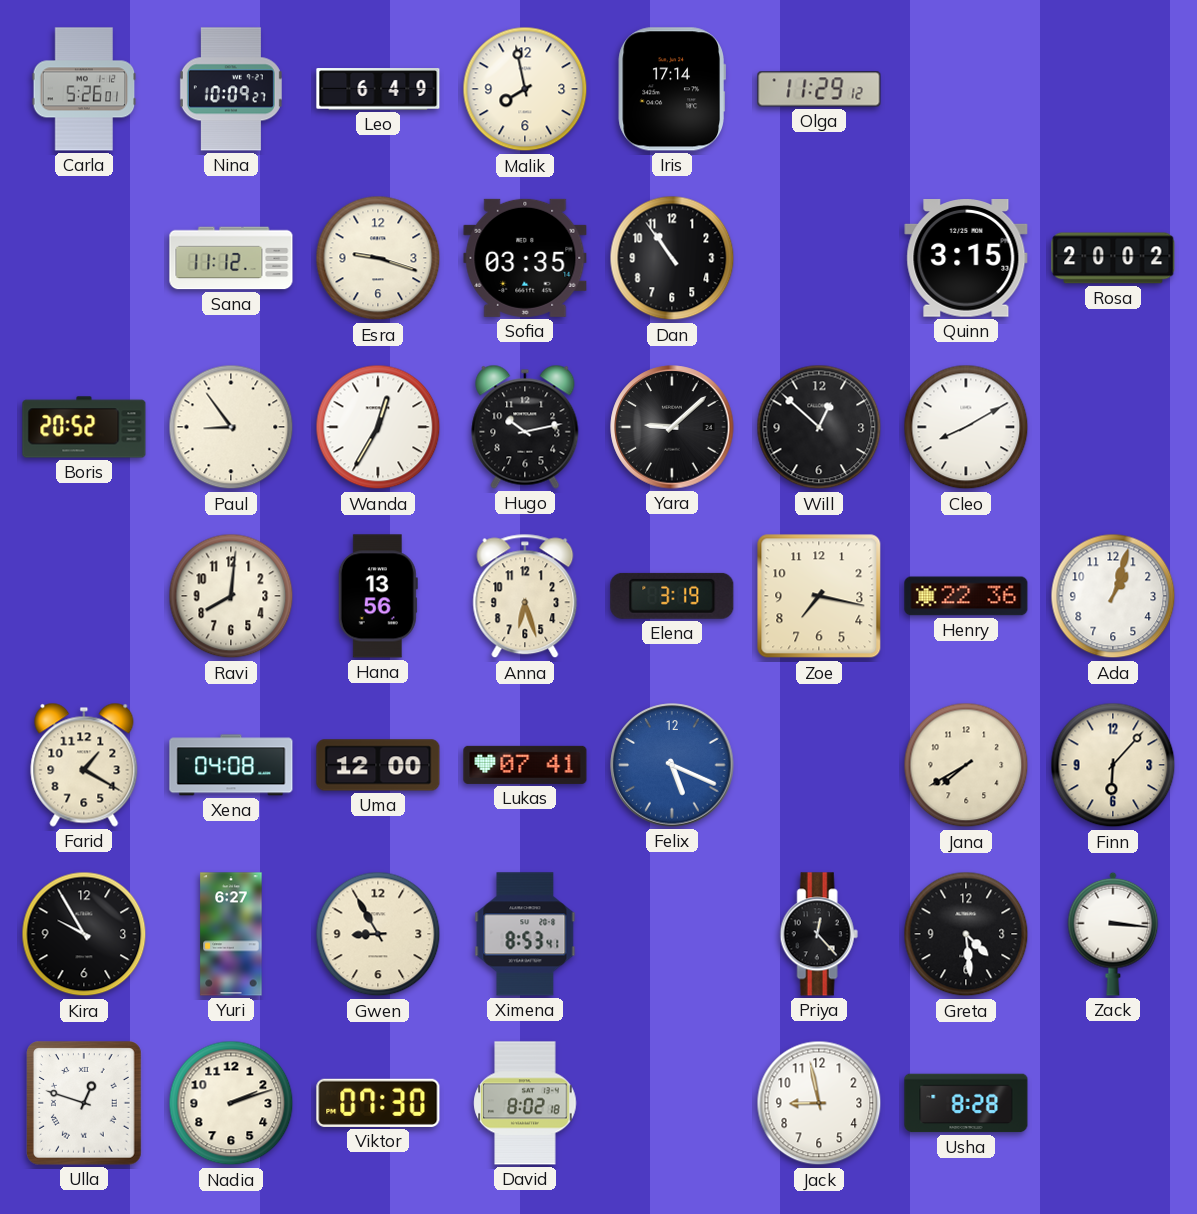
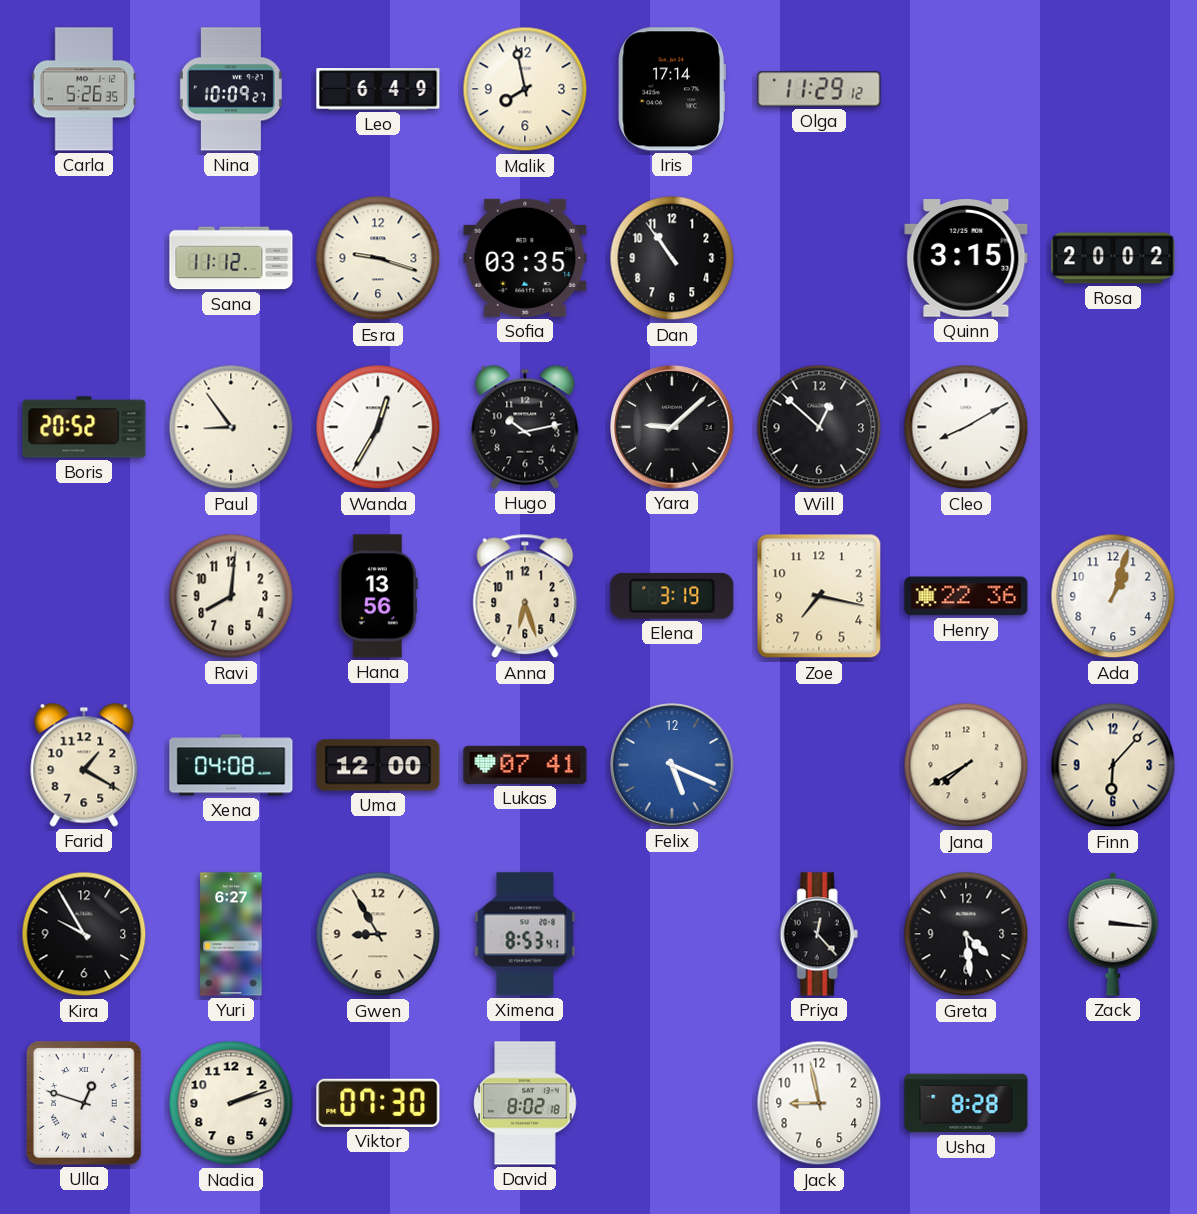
Carla: 5:26:01 -> 5:26:35
